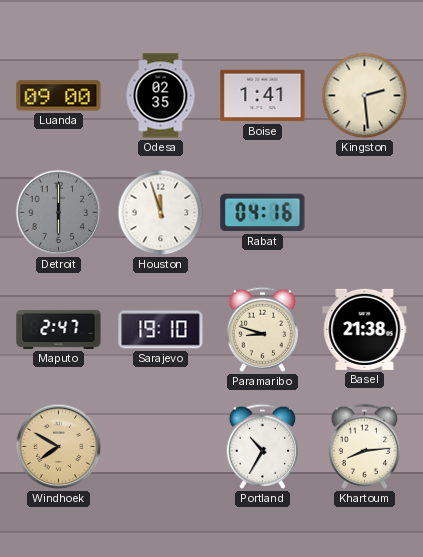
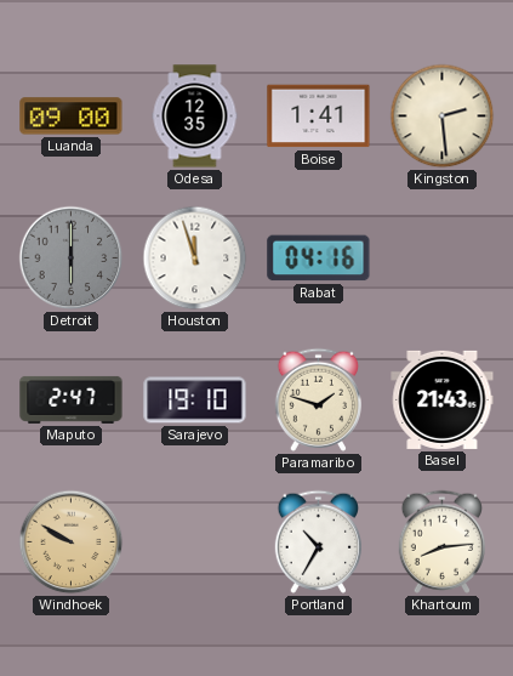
Odesa: 02:35 -> 12:35
Paramaribo: 8:48 -> 1:48
Basel: 21:38 -> 21:43
Windhoek: 7:50 -> 9:50
